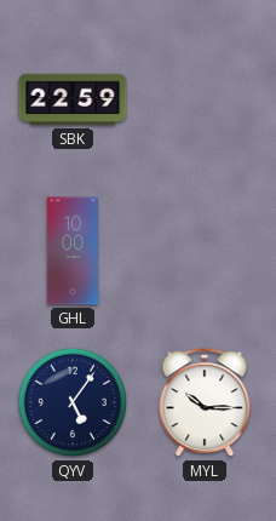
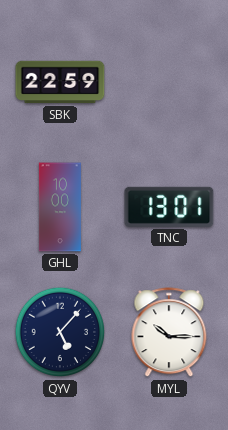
TNC: none -> 13:01
QYV: 5:06 -> 5:07
